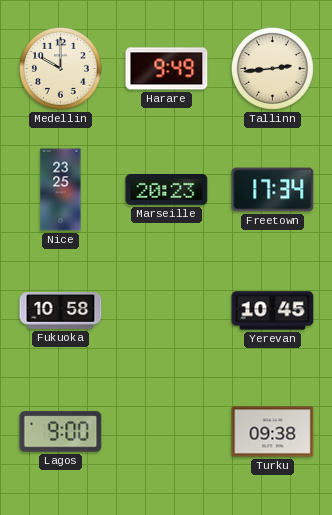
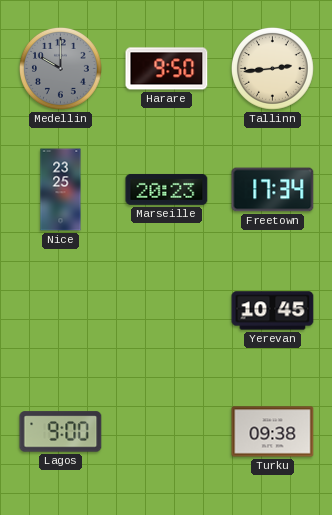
Medellin dial: cream -> grey
Harare: 9:49 -> 9:50
Fukuoka: 10:58 -> none
